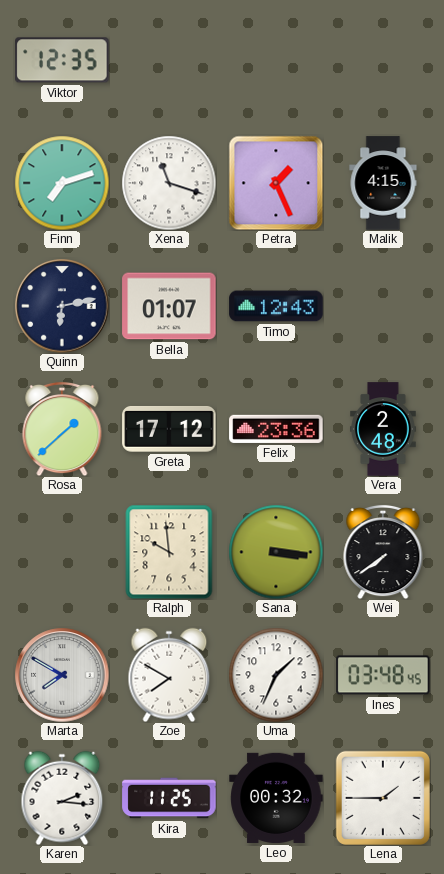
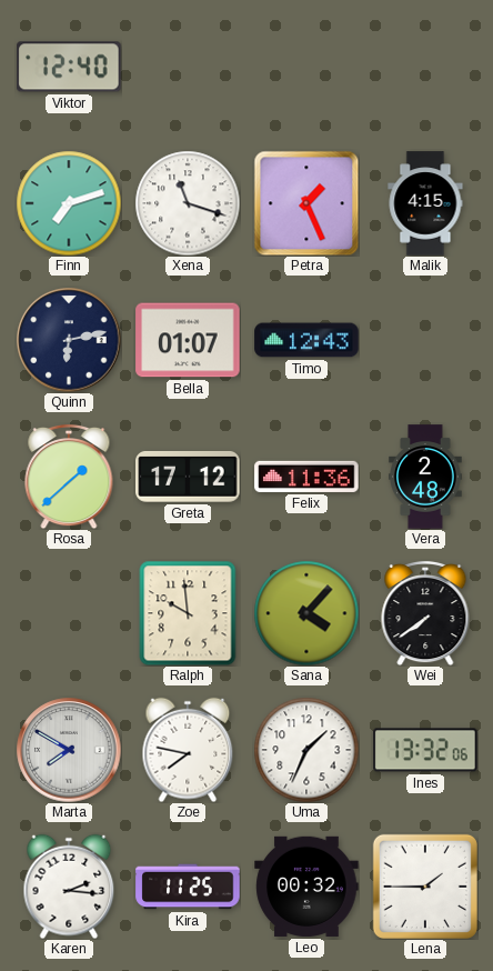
Viktor: 12:35 -> 12:40
Felix: 23:36 -> 11:36
Sana: 3:16 -> 4:07
Zoe: 7:50 -> 7:47
Ines: 03:48 -> 13:32
